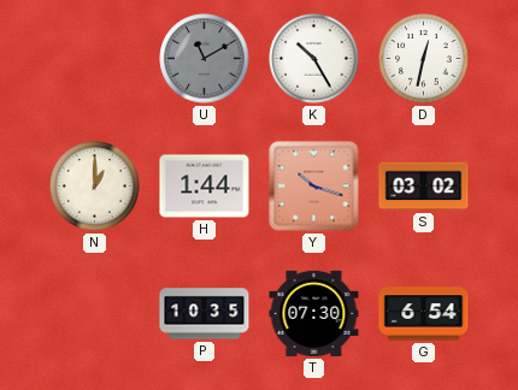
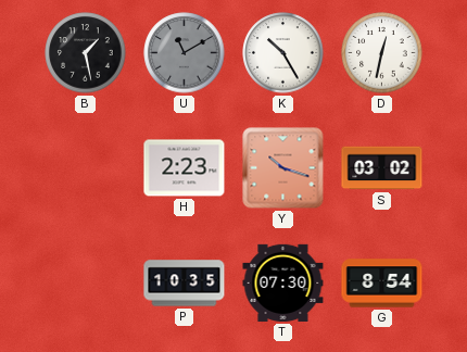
B: none -> 1:28
N: 1:00 -> none
H: 1:44 -> 2:23
G: 6:54 -> 8:54
